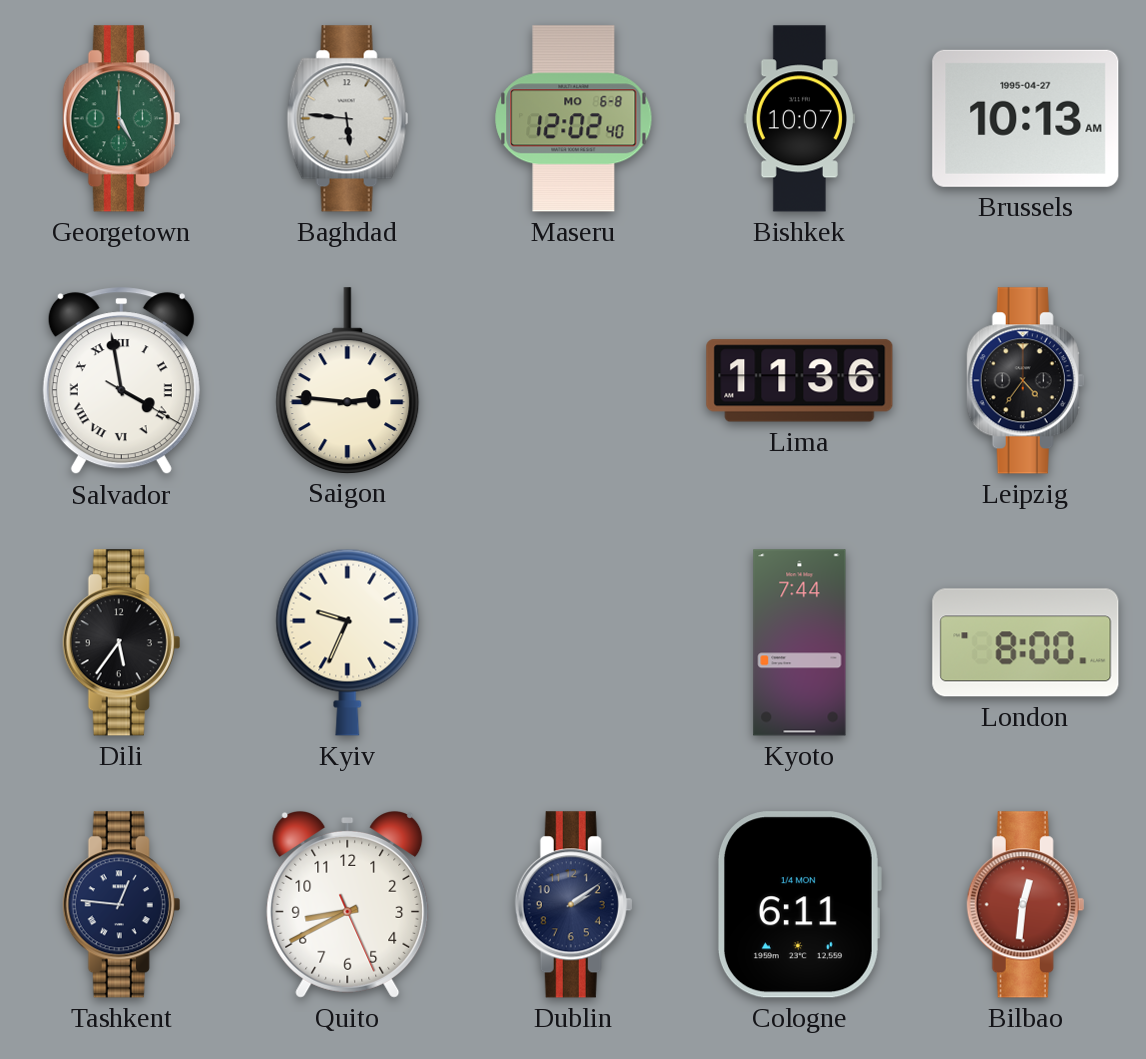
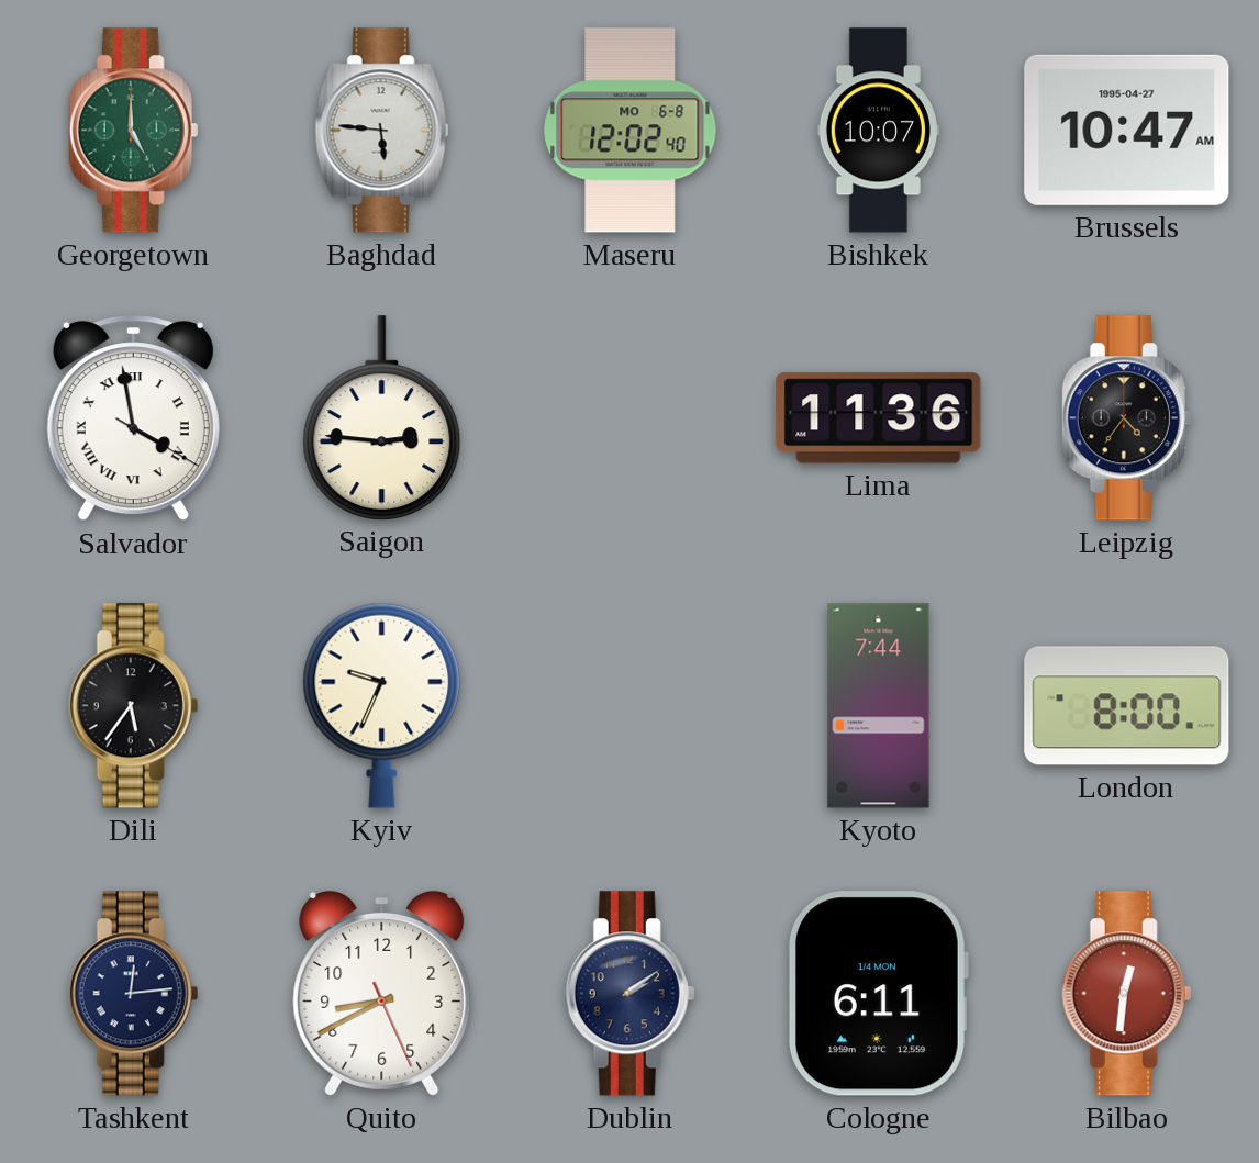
Brussels: 10:13 -> 10:47
Tashkent: 12:46 -> 12:14
